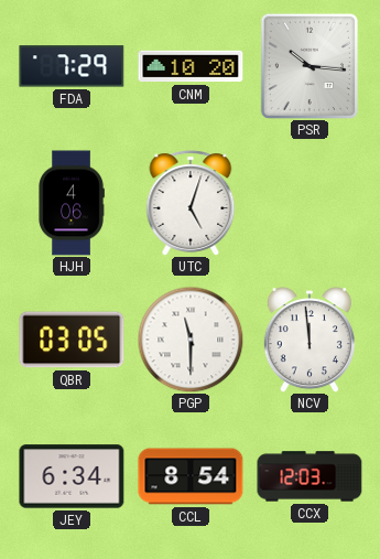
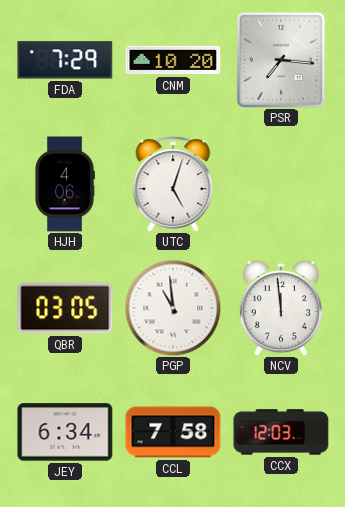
PSR: 10:16 -> 7:16
PGP: 11:30 -> 10:59
CCL: 8:54 -> 7:58
